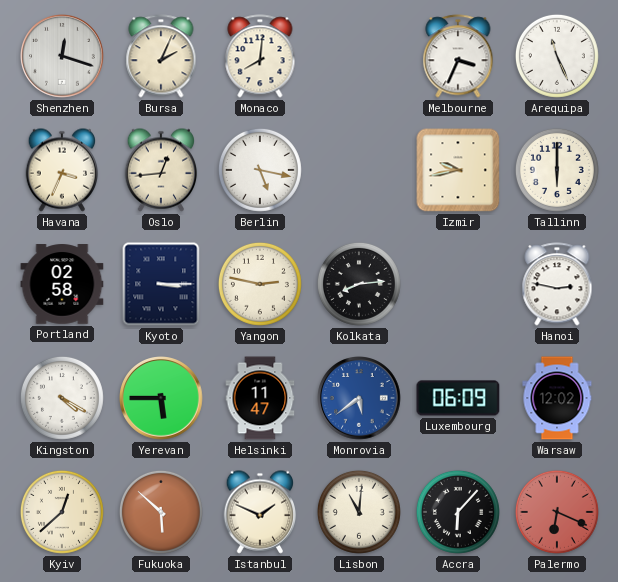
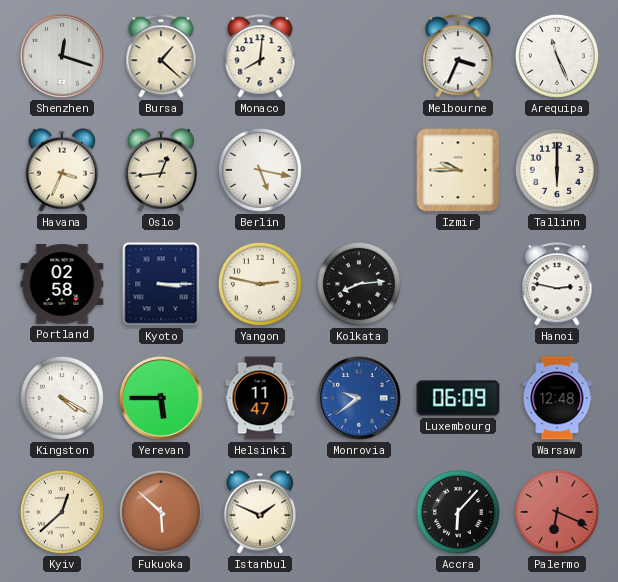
Bursa: 2:04 -> 1:22
Izmir: 9:43 -> 9:45
Monrovia: 5:39 -> 9:39
Warsaw: 12:02 -> 12:48
Lisbon: 11:01 -> none
